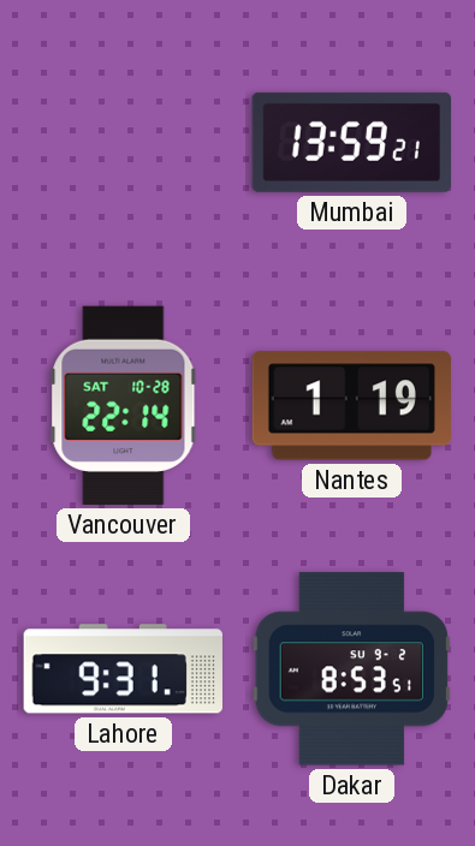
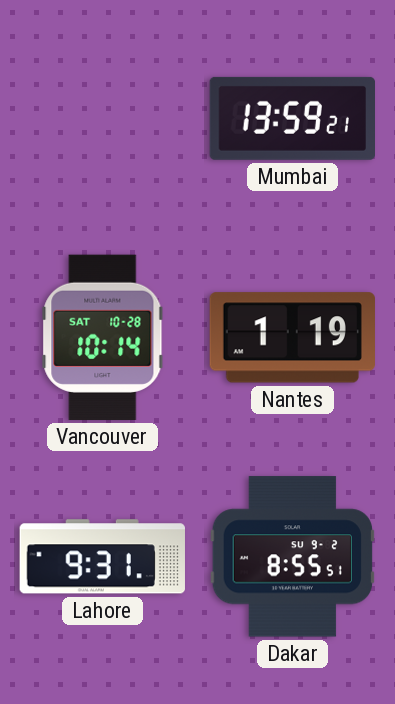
Vancouver: 22:14 -> 10:14
Dakar: 8:53 -> 8:55
